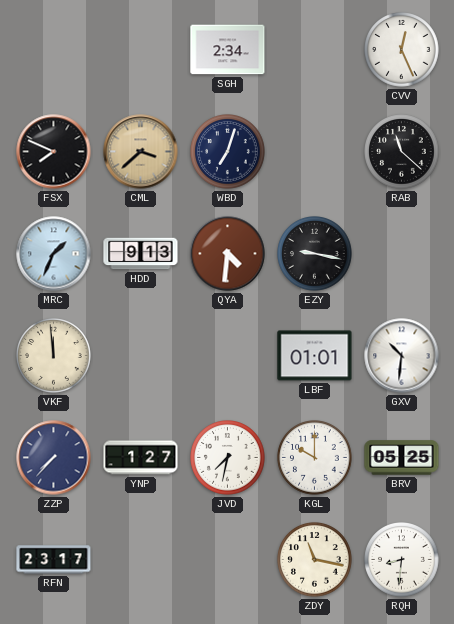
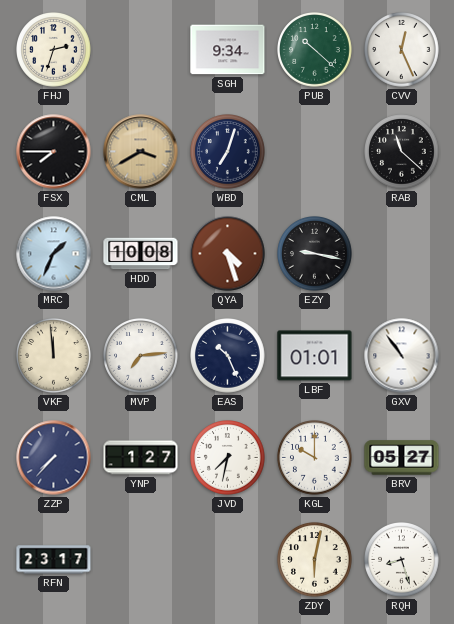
FHJ: none -> 2:33
SGH: 2:34 -> 9:34
PUB: none -> 10:22
FSX: 7:49 -> 7:45
CML: 3:38 -> 3:40
HDD: 9:13 -> 10:08
QYA: 4:31 -> 4:27
MVP: none -> 7:14
EAS: none -> 10:26
GXV: 10:31 -> 10:54
BRV: 05:25 -> 05:27
ZDY: 11:17 -> 6:02
RQH: 8:31 -> 8:27
